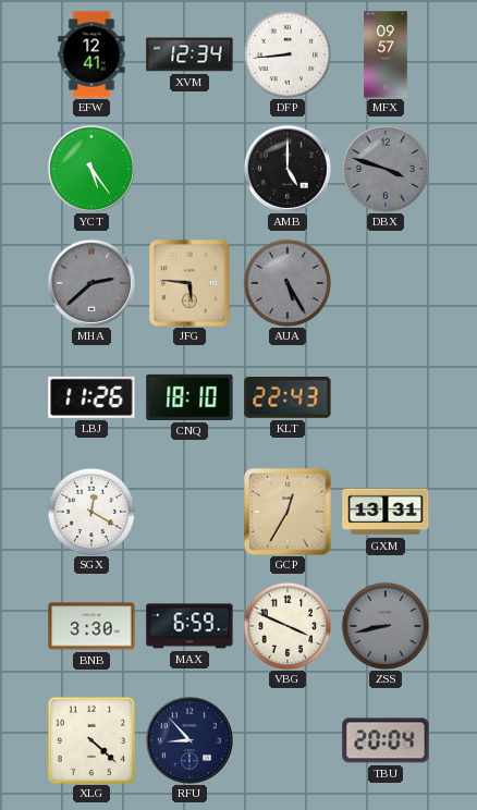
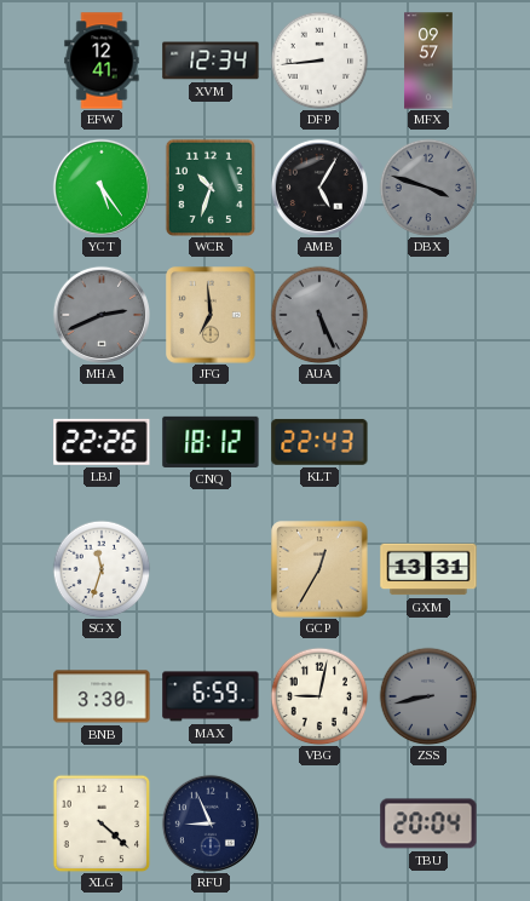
WCR: none -> 10:33
AMB: 5:00 -> 5:05
MHA: 2:38 -> 2:41
JFG: 5:46 -> 6:59
AUA: 5:25 -> 5:26
LBJ: 11:26 -> 22:26
CNQ: 18:10 -> 18:12
SGX: 12:20 -> 11:33
VBG: 3:49 -> 9:02
RFU: 8:53 -> 8:56
